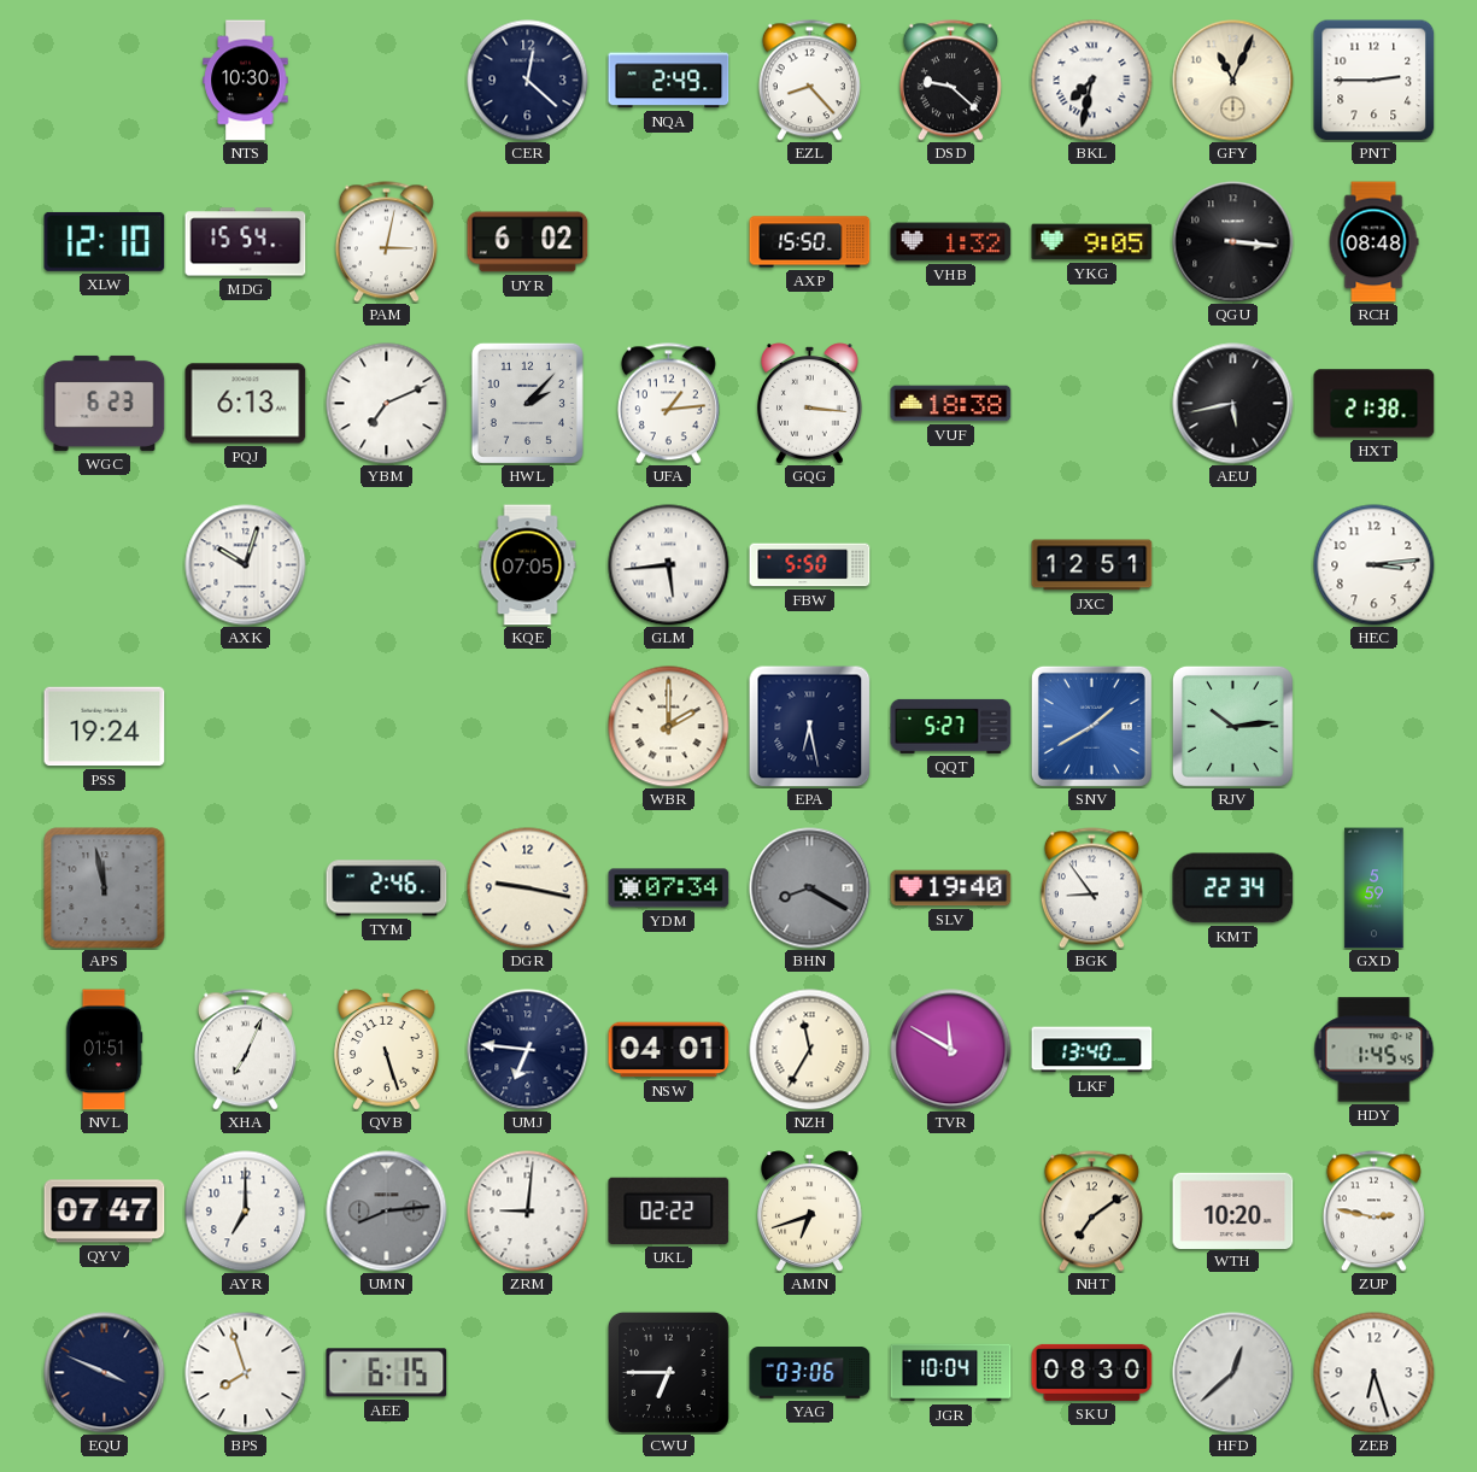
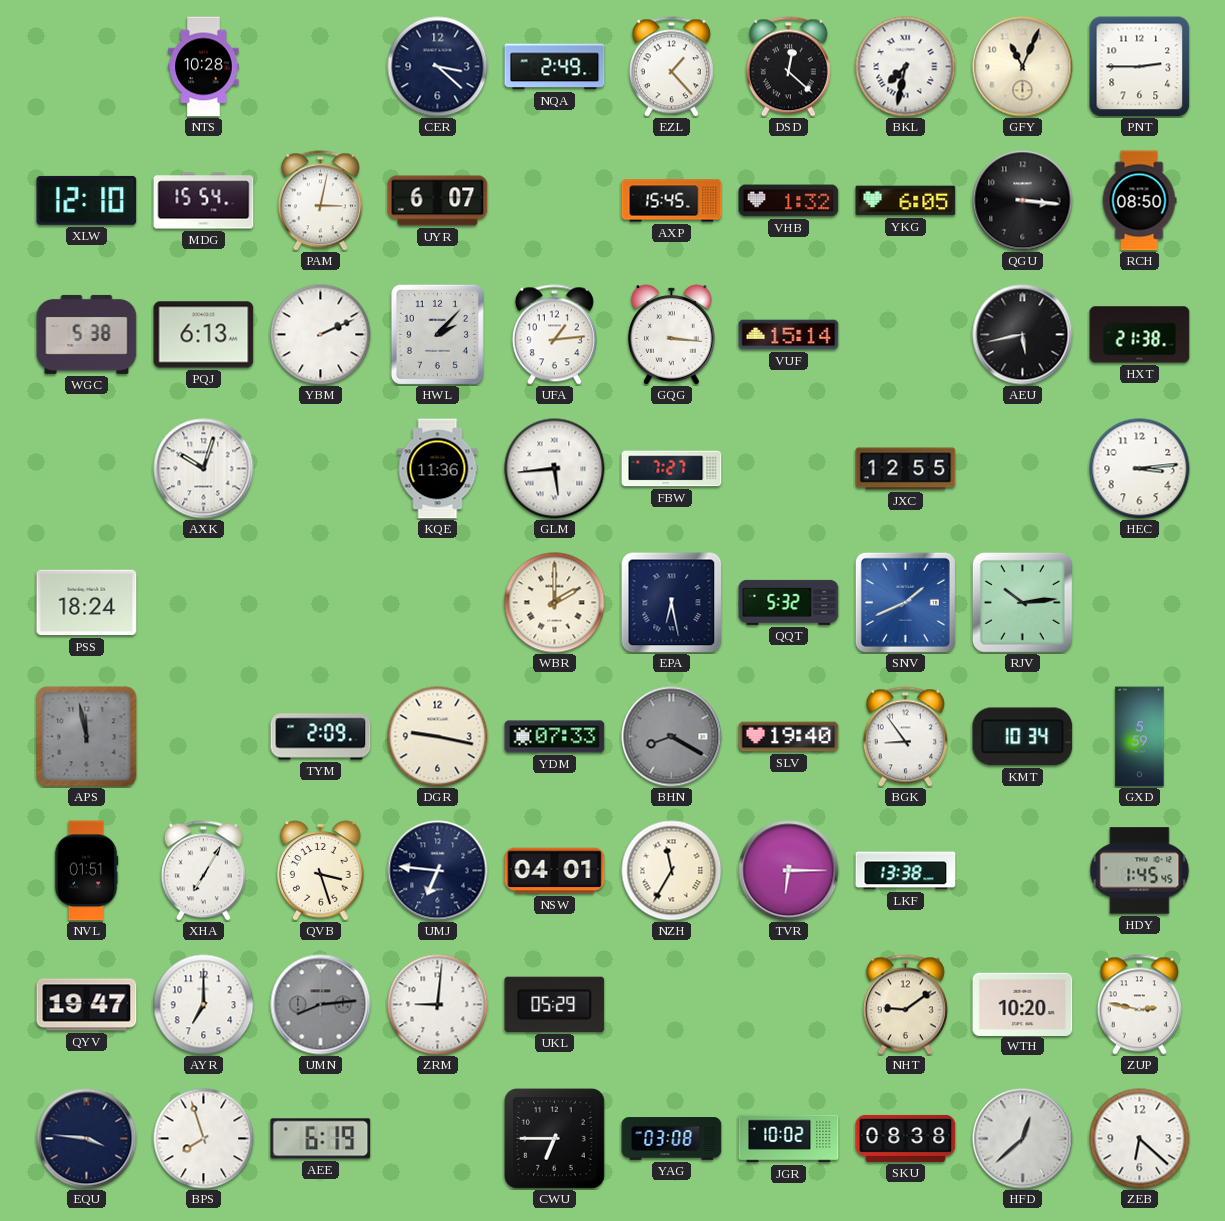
NTS: 10:30 -> 10:28
CER: 12:22 -> 3:22
EZL: 8:23 -> 1:23
DSD: 9:22 -> 12:22
UYR: 6:02 -> 6:07
AXP: 15:50 -> 15:45
YKG: 9:05 -> 6:05
RCH: 08:48 -> 08:50
WGC: 6:23 -> 5:38
YBM: 7:11 -> 2:11
VUF: 18:38 -> 15:14
KQE: 07:05 -> 11:36
FBW: 5:50 -> 7:27
JXC: 12:51 -> 12:55
PSS: 19:24 -> 18:24
QQT: 5:27 -> 5:32
SNV: 1:40 -> 1:41
TYM: 2:46 -> 2:09
YDM: 07:34 -> 07:33
KMT: 22:34 -> 10:34
XHA: 7:04 -> 7:05
QVB: 5:27 -> 3:27
TVR: 11:50 -> 6:15
LKF: 13:40 -> 13:38
QYV: 07:47 -> 19:47
UKL: 02:22 -> 05:29
AMN: 6:42 -> none
NHT: 7:09 -> 9:09
EQU: 3:49 -> 3:46
AEE: 6:15 -> 6:19
YAG: 03:06 -> 03:08
JGR: 10:04 -> 10:02
SKU: 08:30 -> 08:38
ZEB: 6:27 -> 6:22
